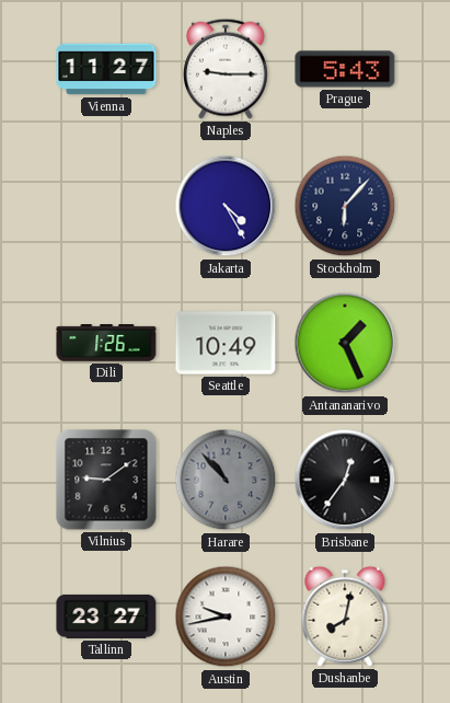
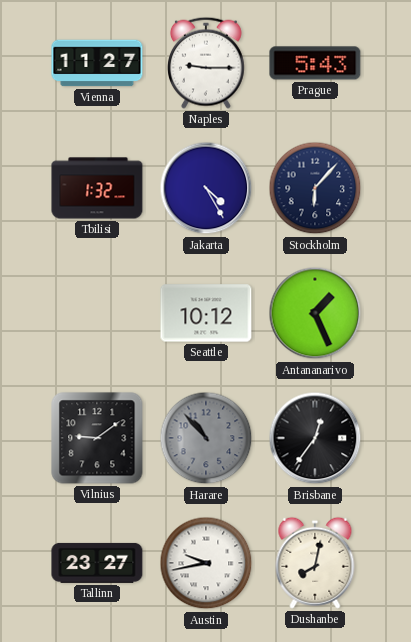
Tbilisi: none -> 1:32
Dili: 1:26 -> none
Seattle: 10:49 -> 10:12
